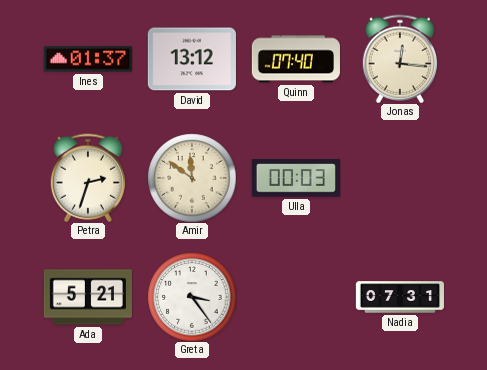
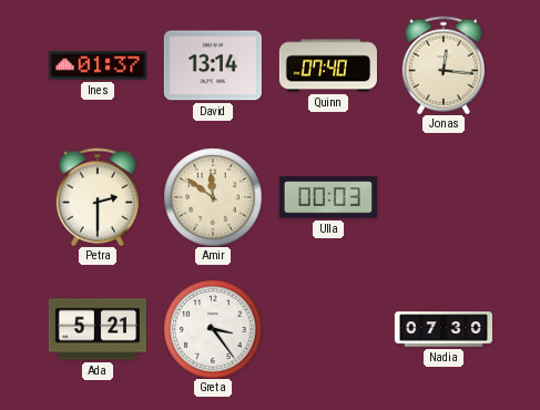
David: 13:12 -> 13:14
Petra: 2:33 -> 2:30
Nadia: 07:31 -> 07:30
